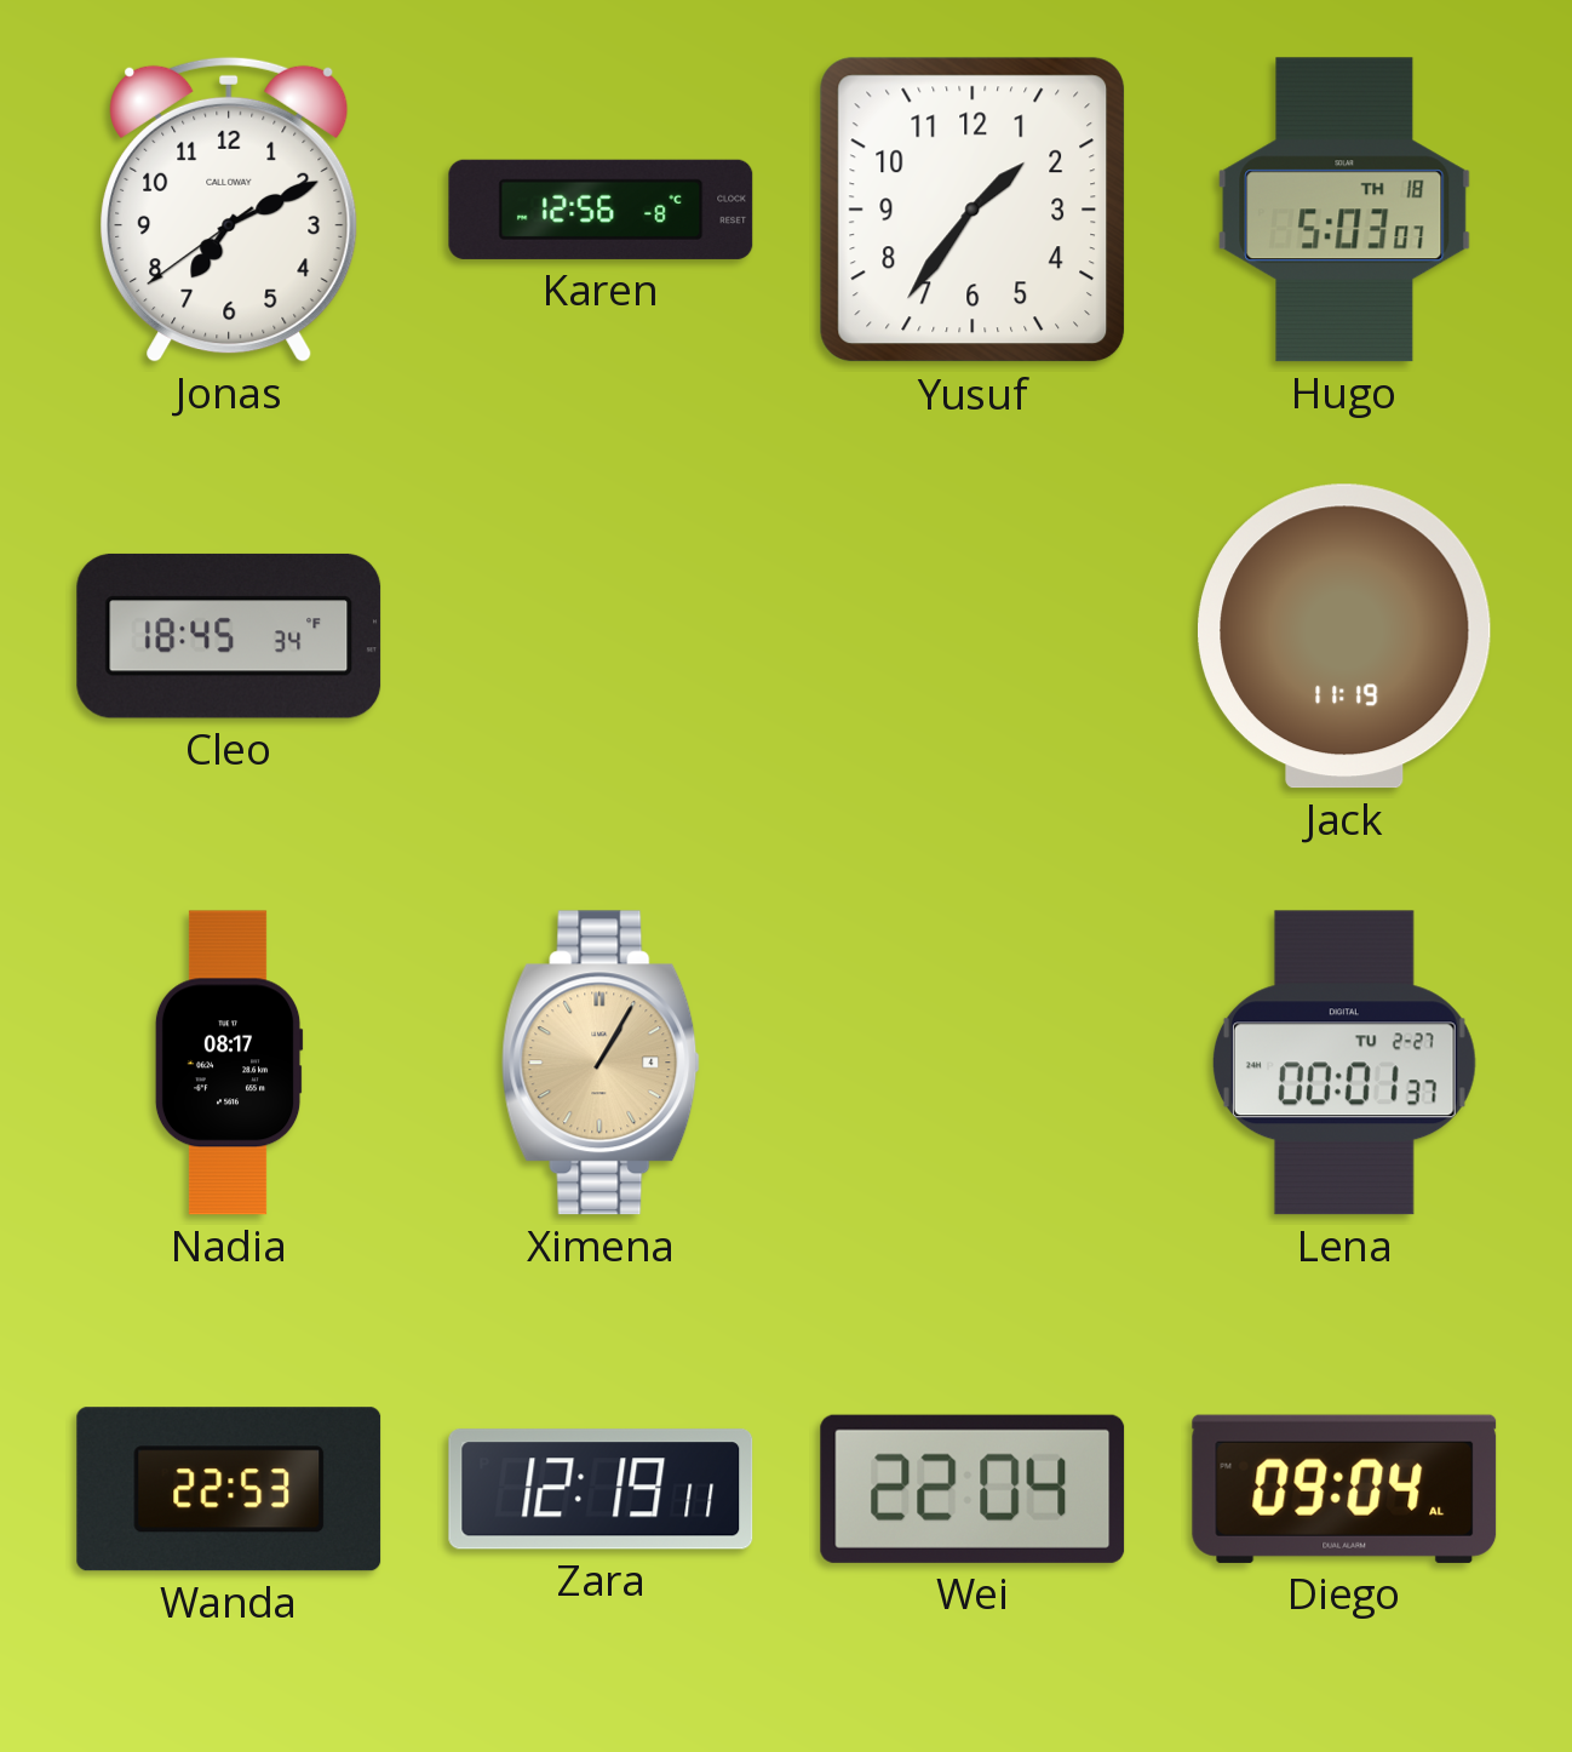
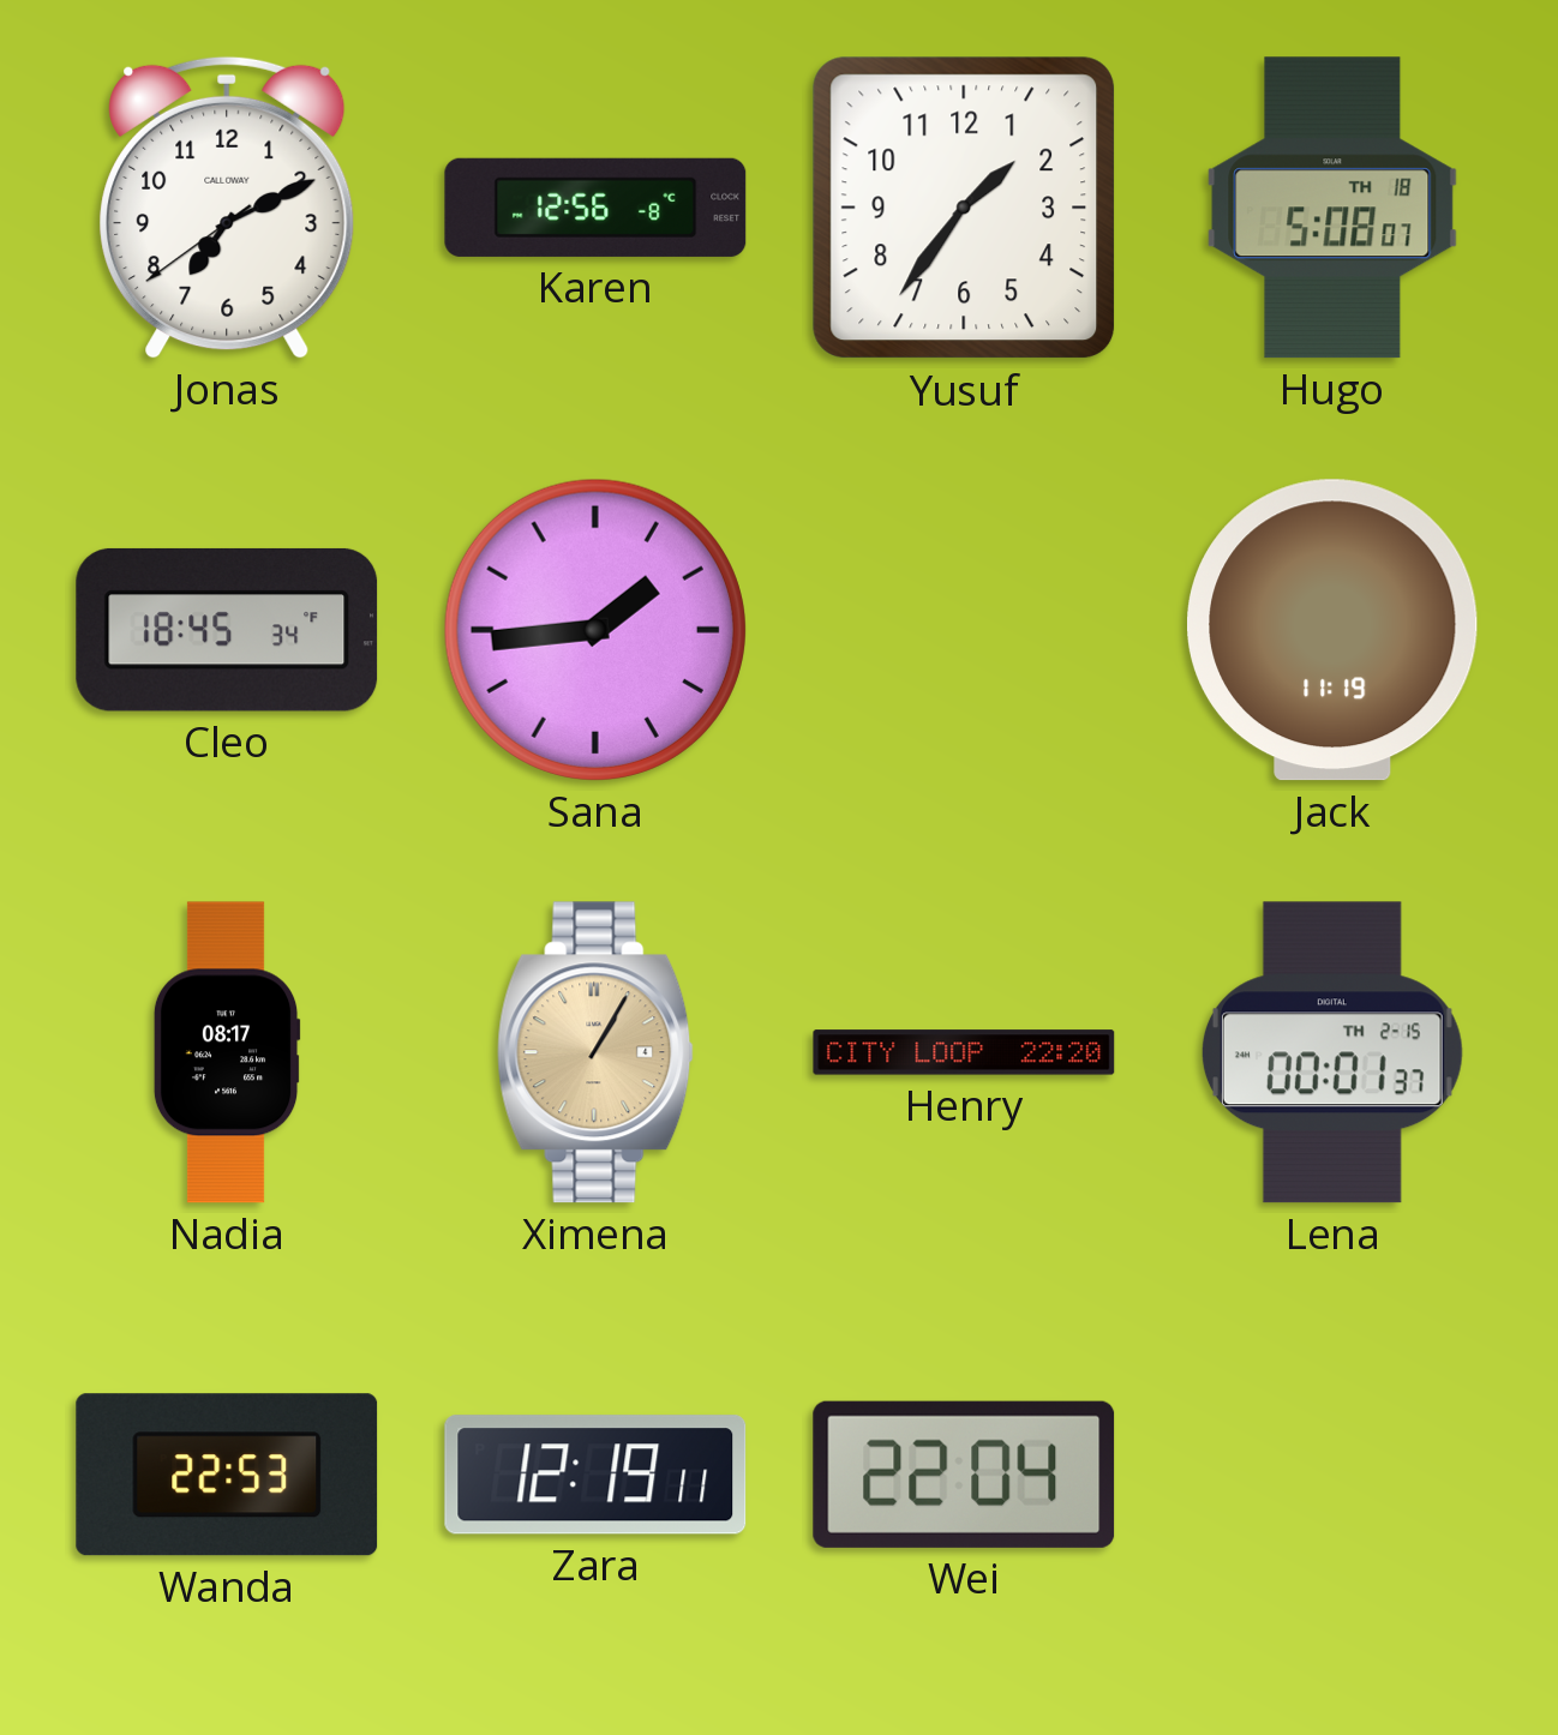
Hugo: 5:03 -> 5:08
Sana: none -> 1:44
Henry: none -> 22:20
Lena date: TU 2-27 -> TH 2-15
Diego: 09:04 -> none
